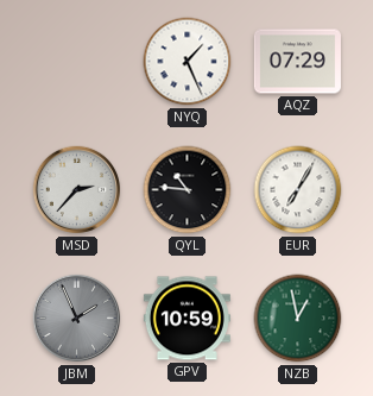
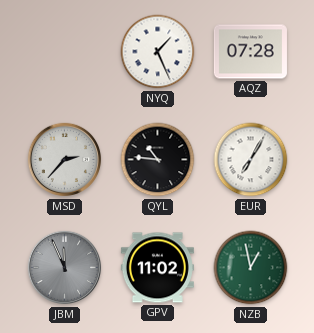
AQZ: 07:29 -> 07:28
JBM: 1:56 -> 11:56
GPV: 10:59 -> 11:02
